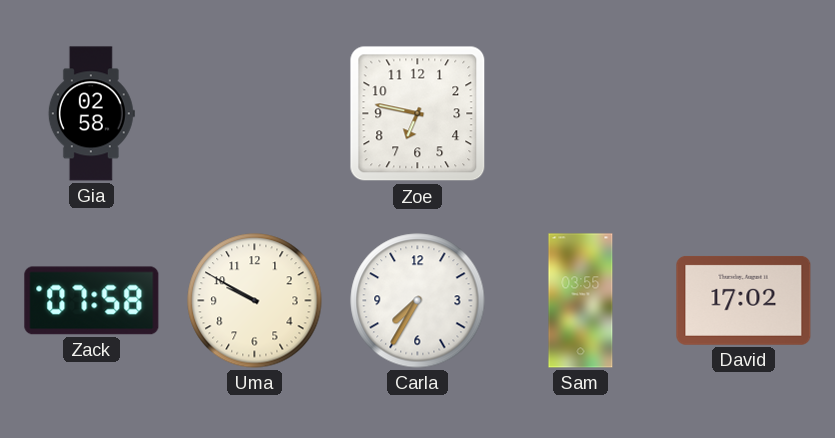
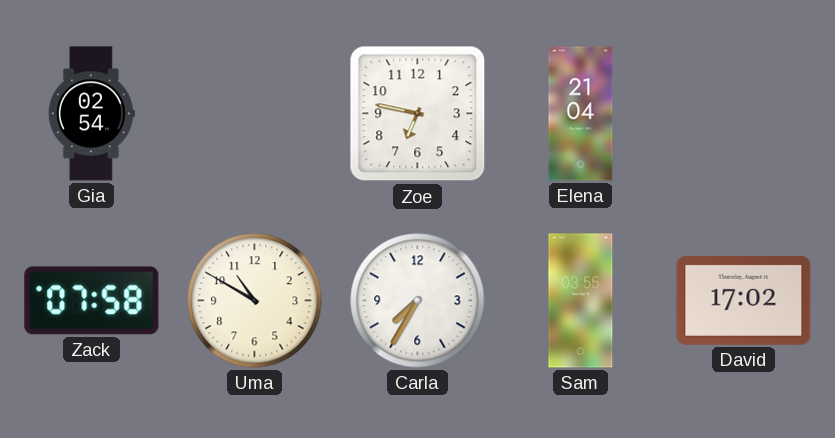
Gia: 02:58 -> 02:54
Elena: none -> 21:04
Uma: 9:50 -> 10:50
